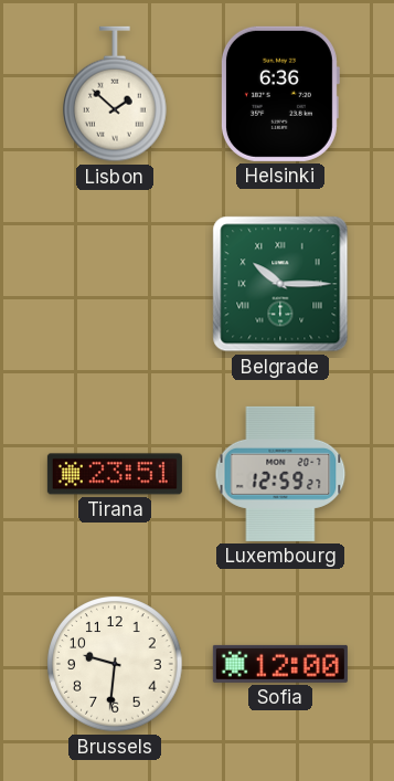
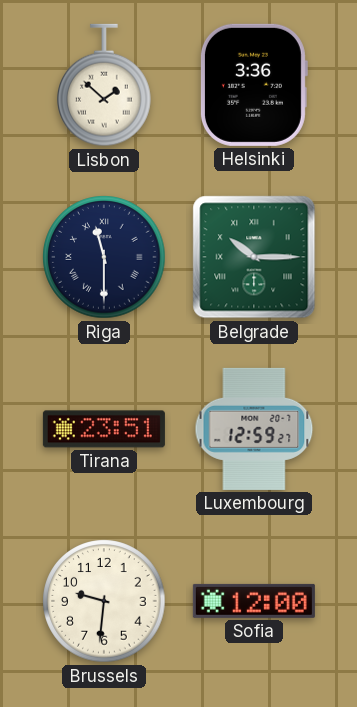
Helsinki: 6:36 -> 3:36
Riga: none -> 11:30
